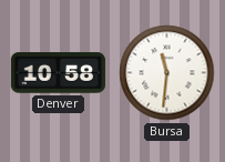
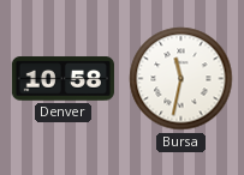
Bursa: 11:31 -> 11:32
